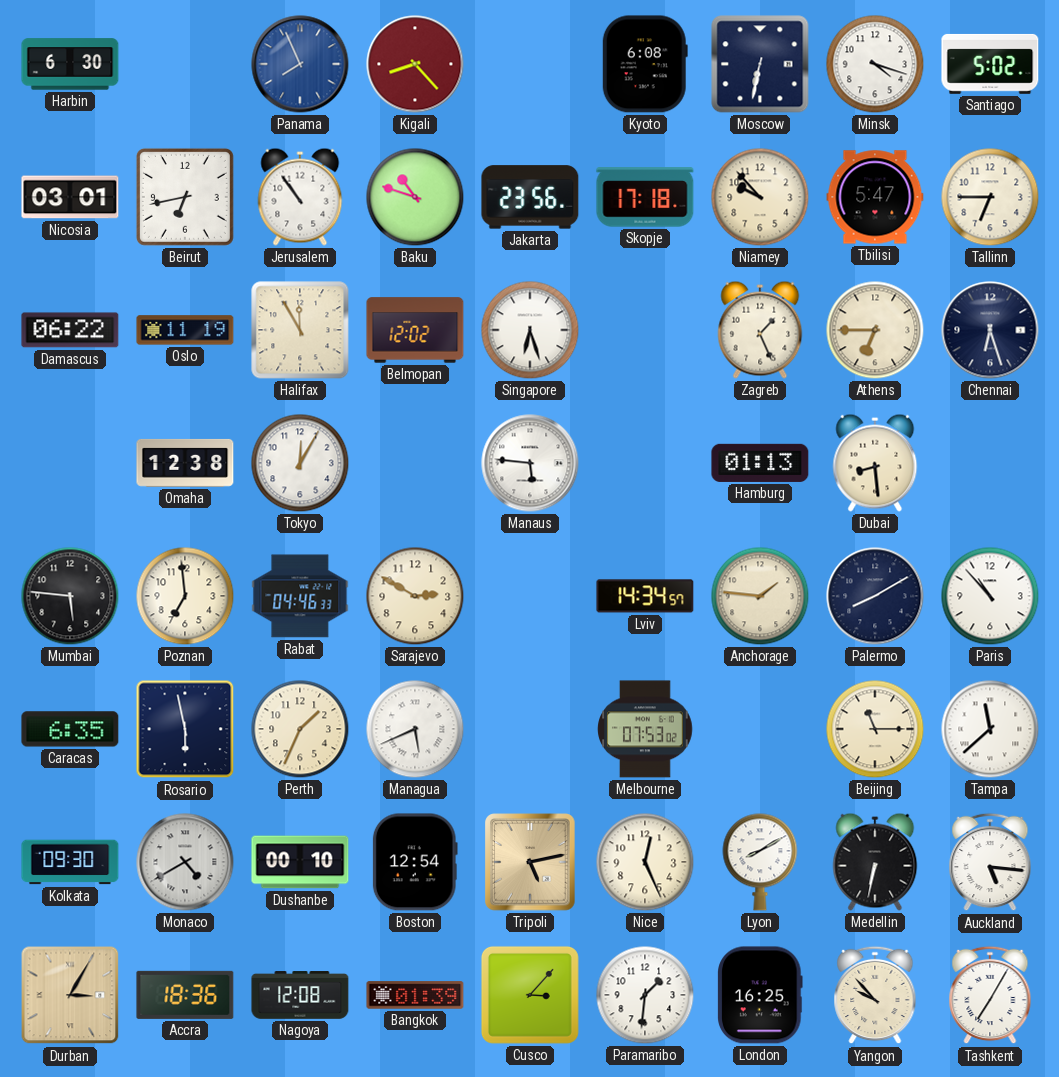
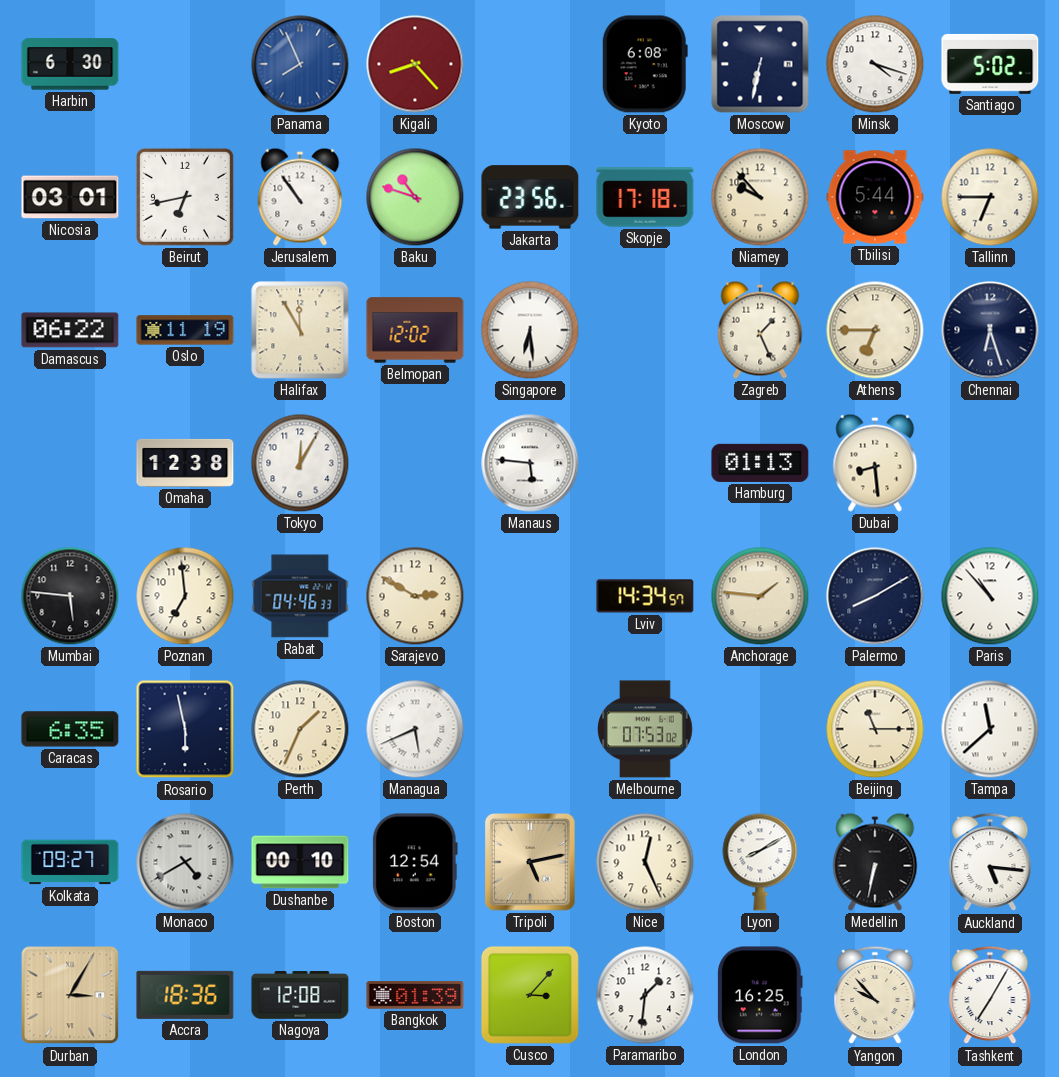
Tbilisi: 5:47 -> 5:44
Singapore: 6:27 -> 6:29
Kolkata: 09:30 -> 09:27
